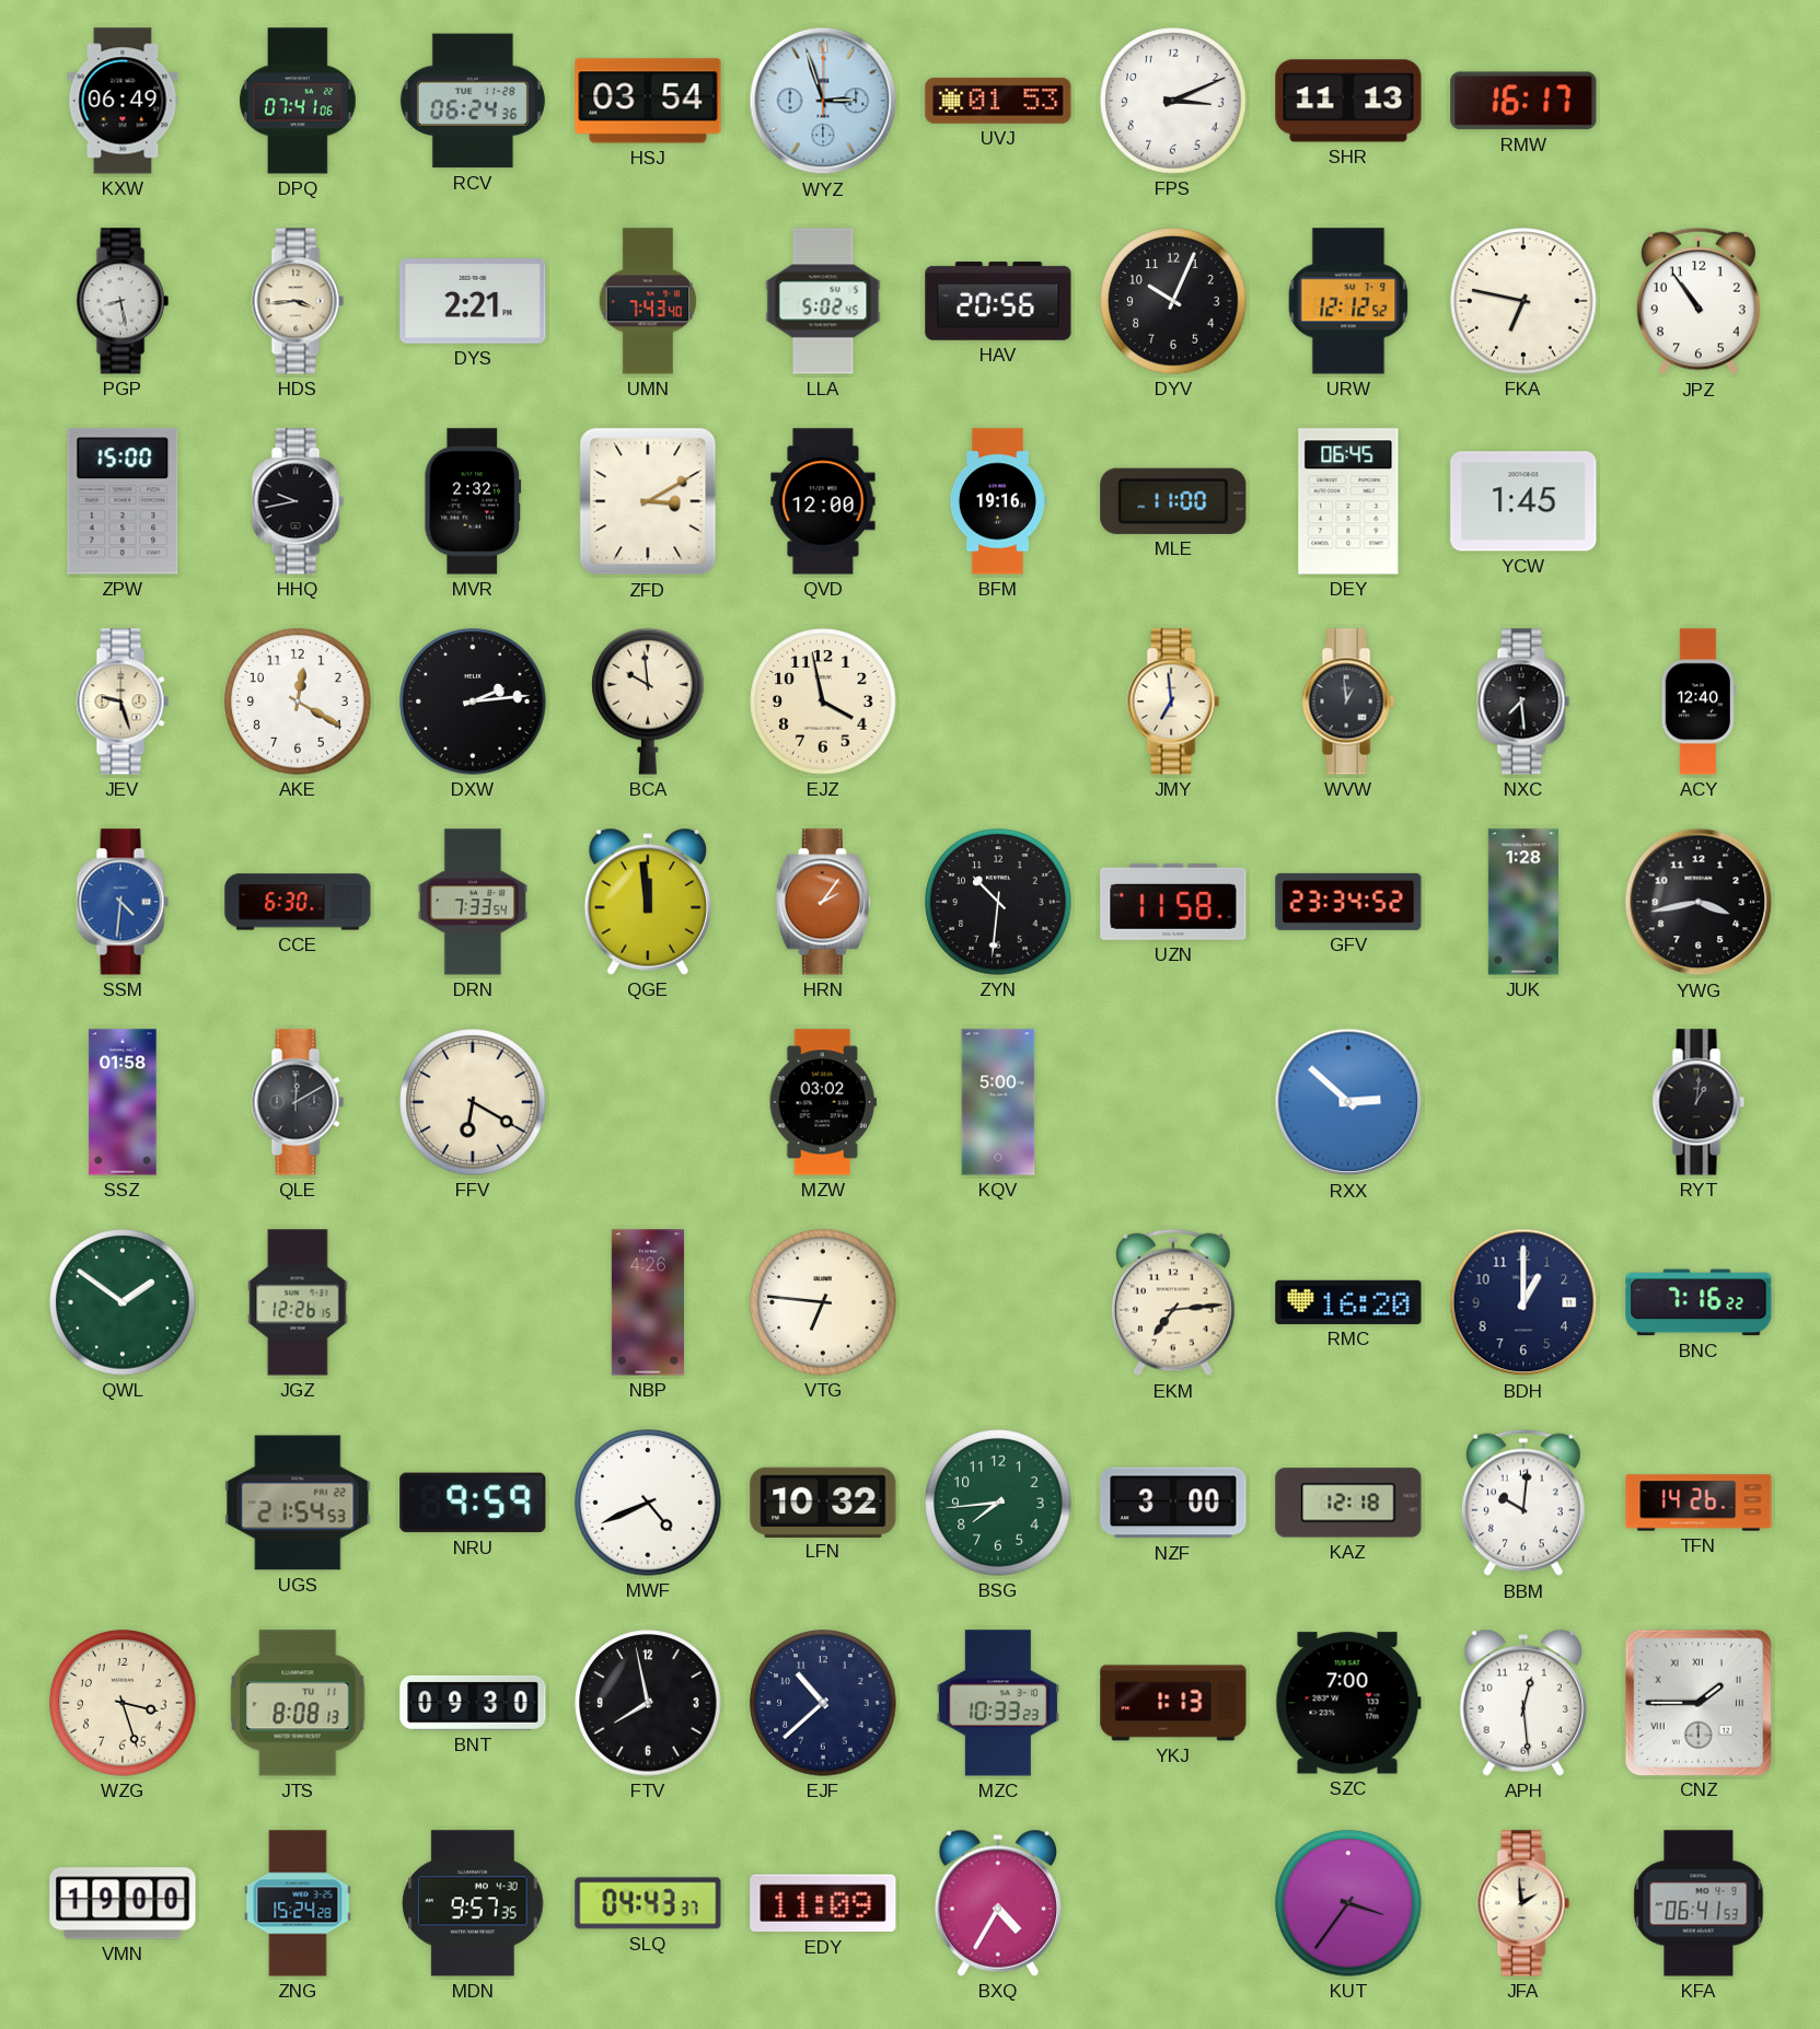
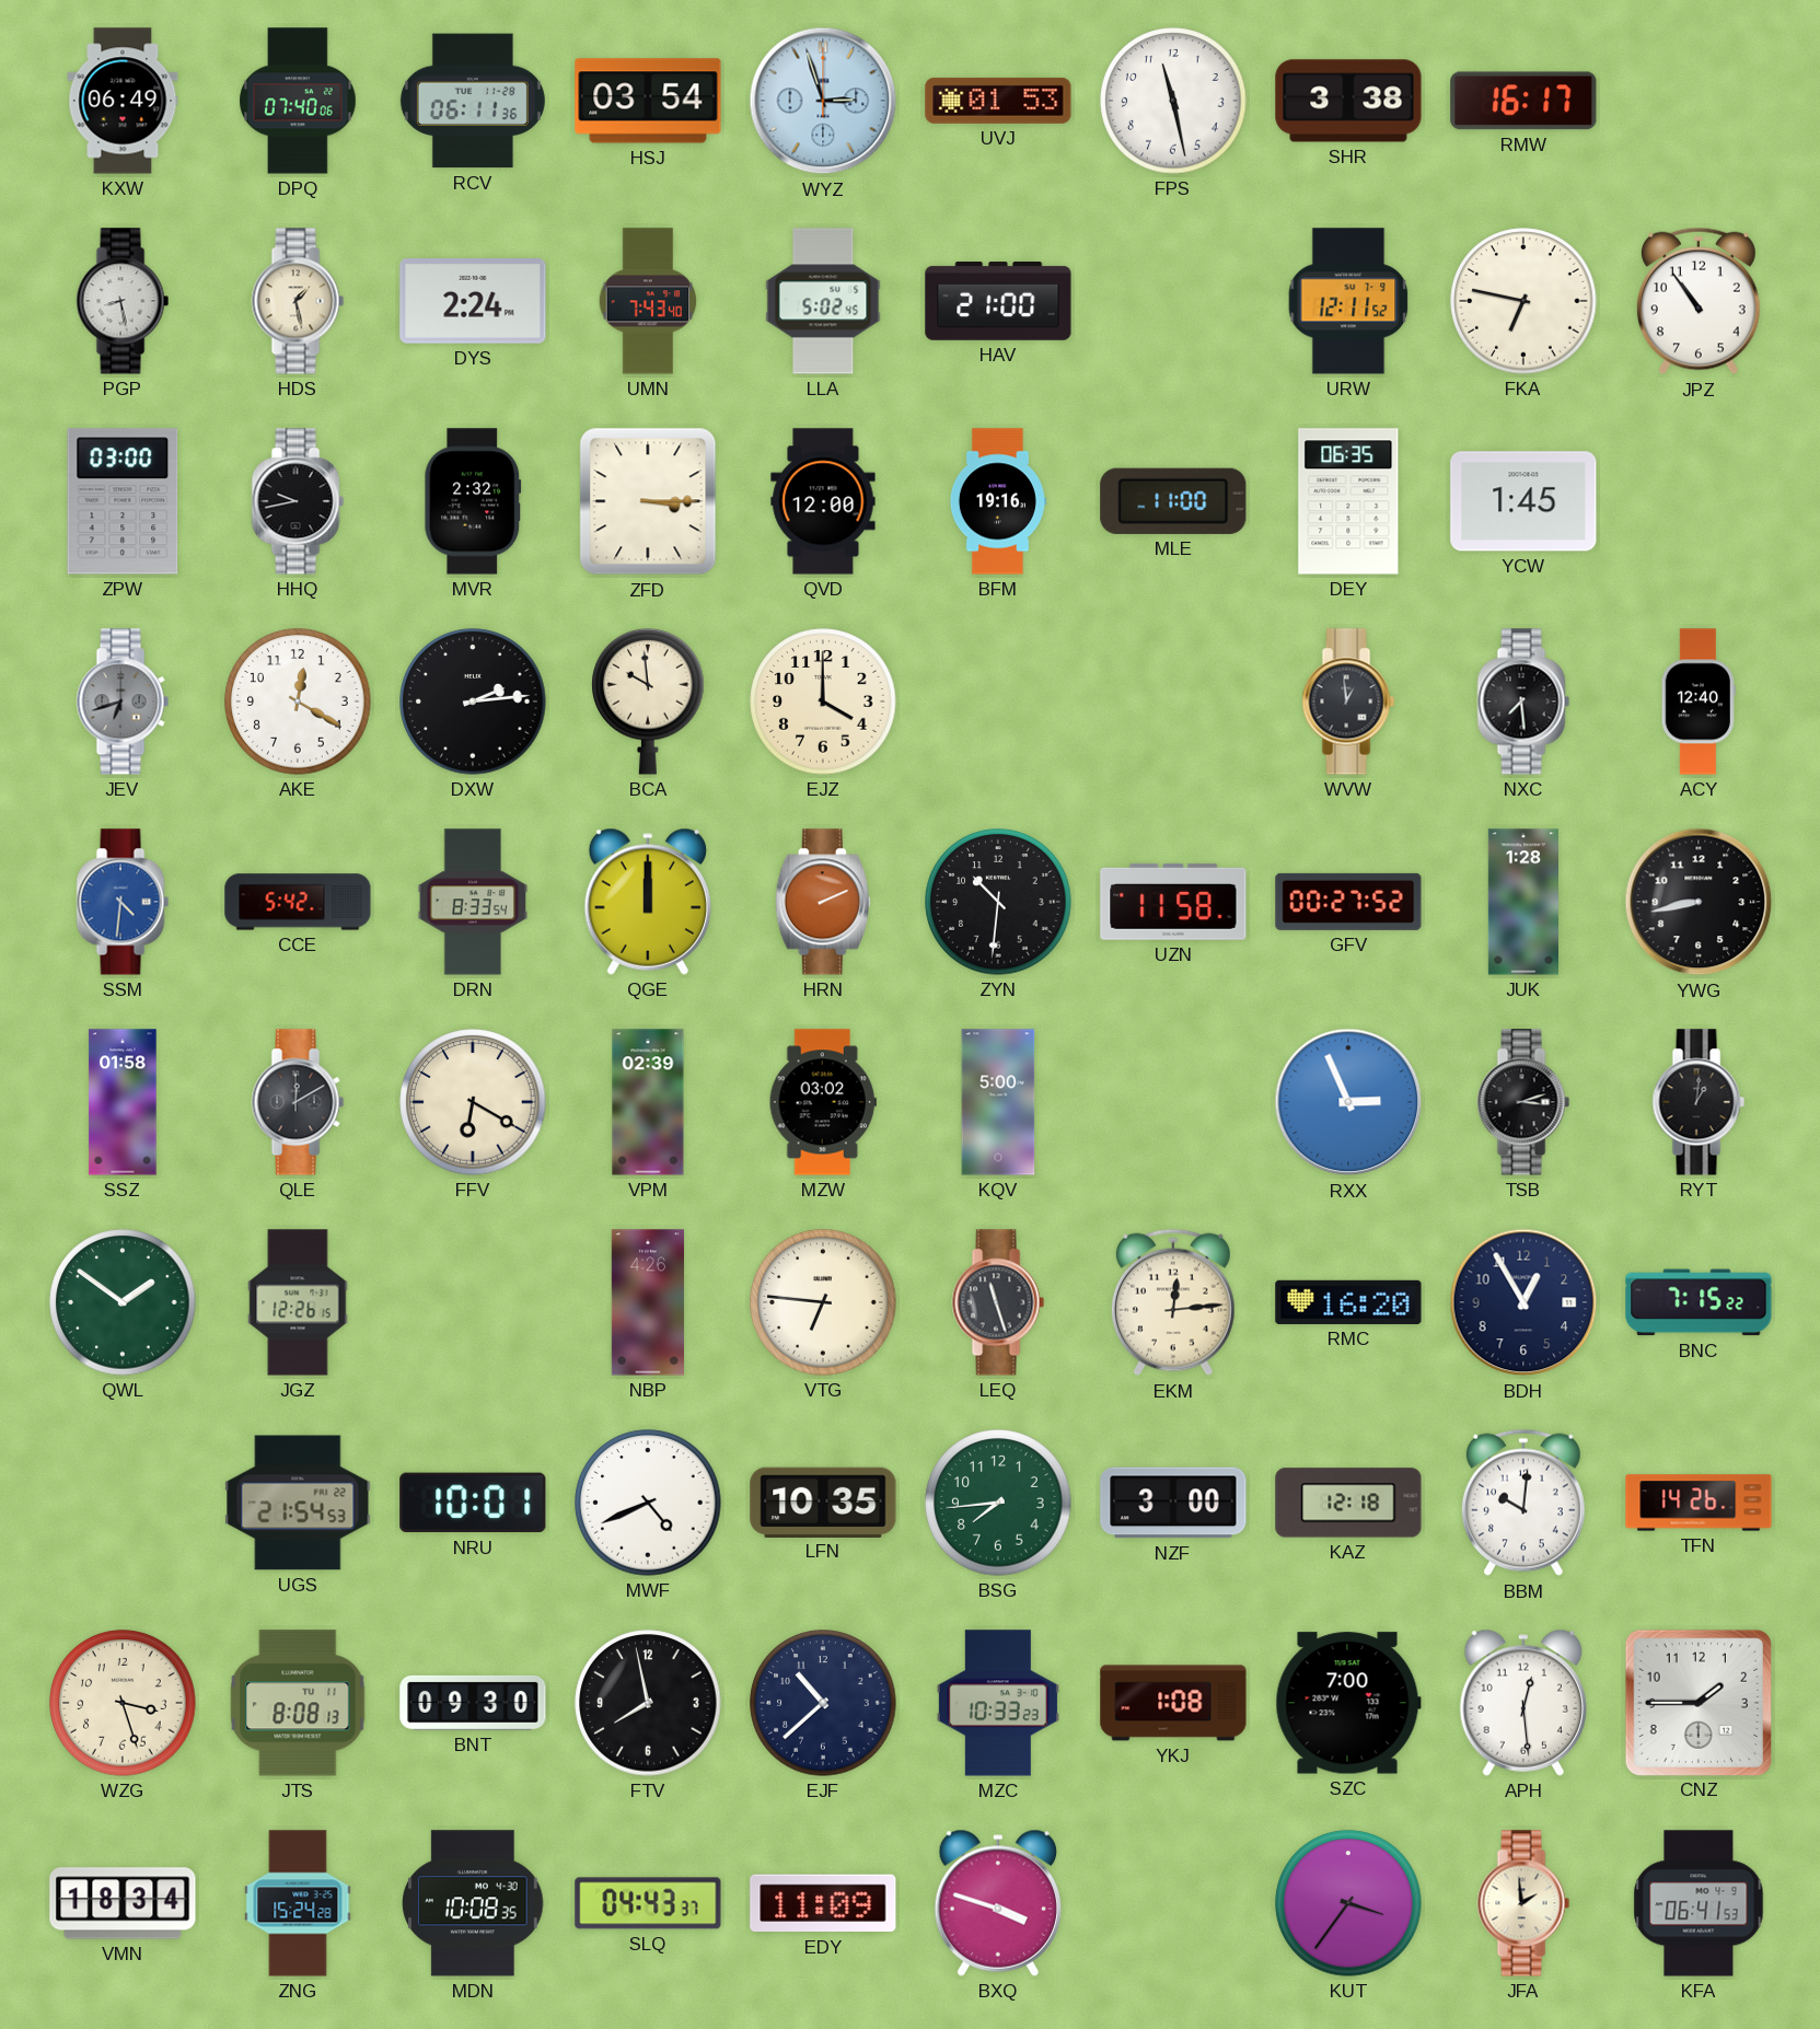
DPQ: 07:41 -> 07:40
RCV: 06:24 -> 06:11
FPS: 3:11 -> 11:28
SHR: 11:13 -> 3:38
HDS: 3:44 -> 1:28
DYS: 2:21 -> 2:24
HAV: 20:56 -> 21:00
DYV: 10:04 -> none
URW: 12:12 -> 12:11
ZPW: 15:00 -> 03:00
ZFD: 3:10 -> 3:15
DEY: 06:45 -> 06:35
JEV: 9:27 -> 6:42
JEV dial: cream -> grey
EJZ: 3:58 -> 4:00
JMY: 6:59 -> none
CCE: 6:30 -> 5:42
DRN: 7:33 -> 8:33
QGE: 11:59 -> 12:00
HRN: 2:06 -> 2:11
GFV: 23:34 -> 00:27
YWG: 3:43 -> 8:43
VPM: none -> 02:39
RXX: 2:52 -> 2:56
TSB: none -> 3:12
LEQ: none -> 11:27
EKM: 7:14 -> 12:14
BDH: 1:00 -> 12:55
BNC: 7:16 -> 7:15
NRU: 9:59 -> 10:01
LFN: 10:32 -> 10:35
YKJ: 1:13 -> 1:08
CNZ numerals: Roman -> Arabic
VMN: 19:00 -> 18:34
MDN: 9:57 -> 10:08
BXQ: 4:35 -> 3:48
